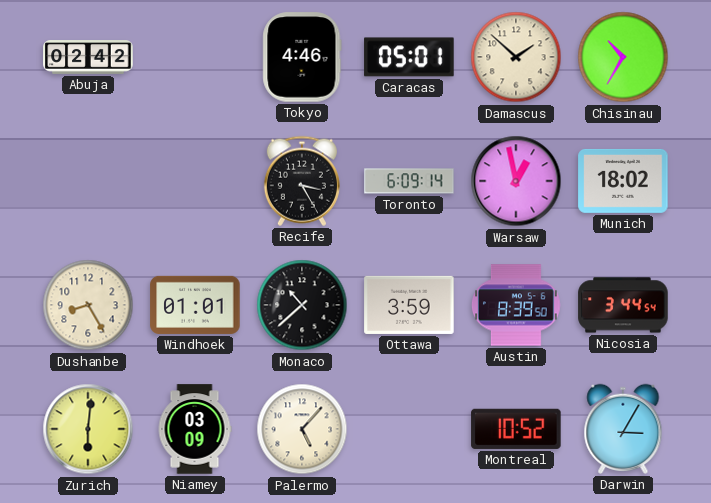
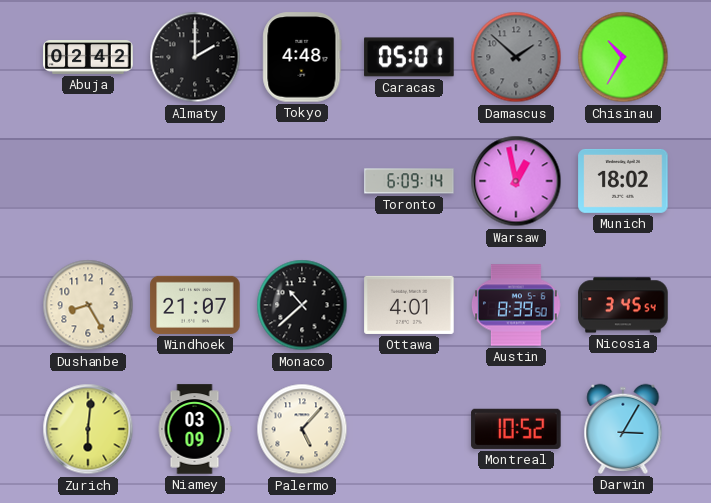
Almaty: none -> 2:00
Tokyo: 4:46 -> 4:48
Damascus dial: cream -> grey
Recife: 3:25 -> none
Windhoek: 01:01 -> 21:07
Ottawa: 3:59 -> 4:01
Nicosia: 3:44 -> 3:45
